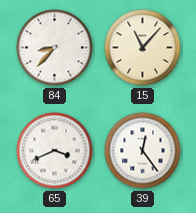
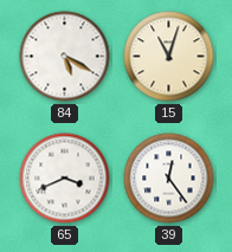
84: 8:37 -> 5:20
15: 11:07 -> 11:03
